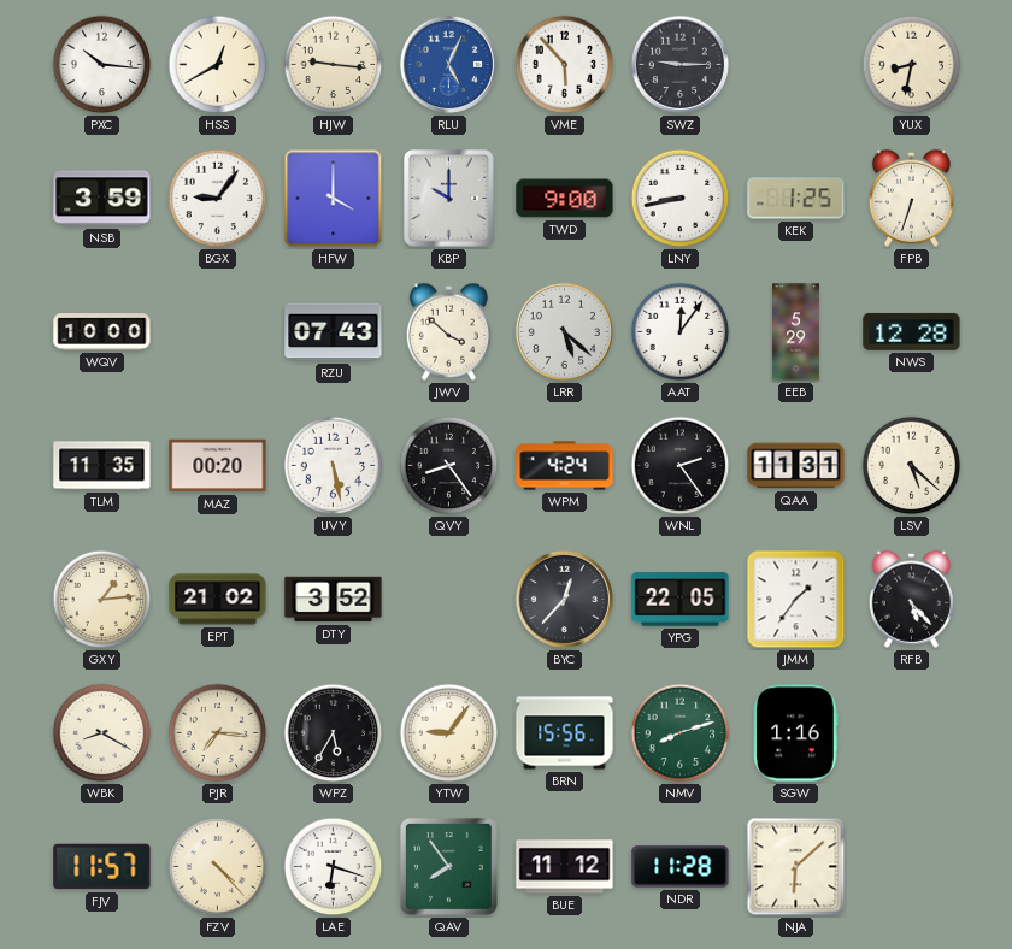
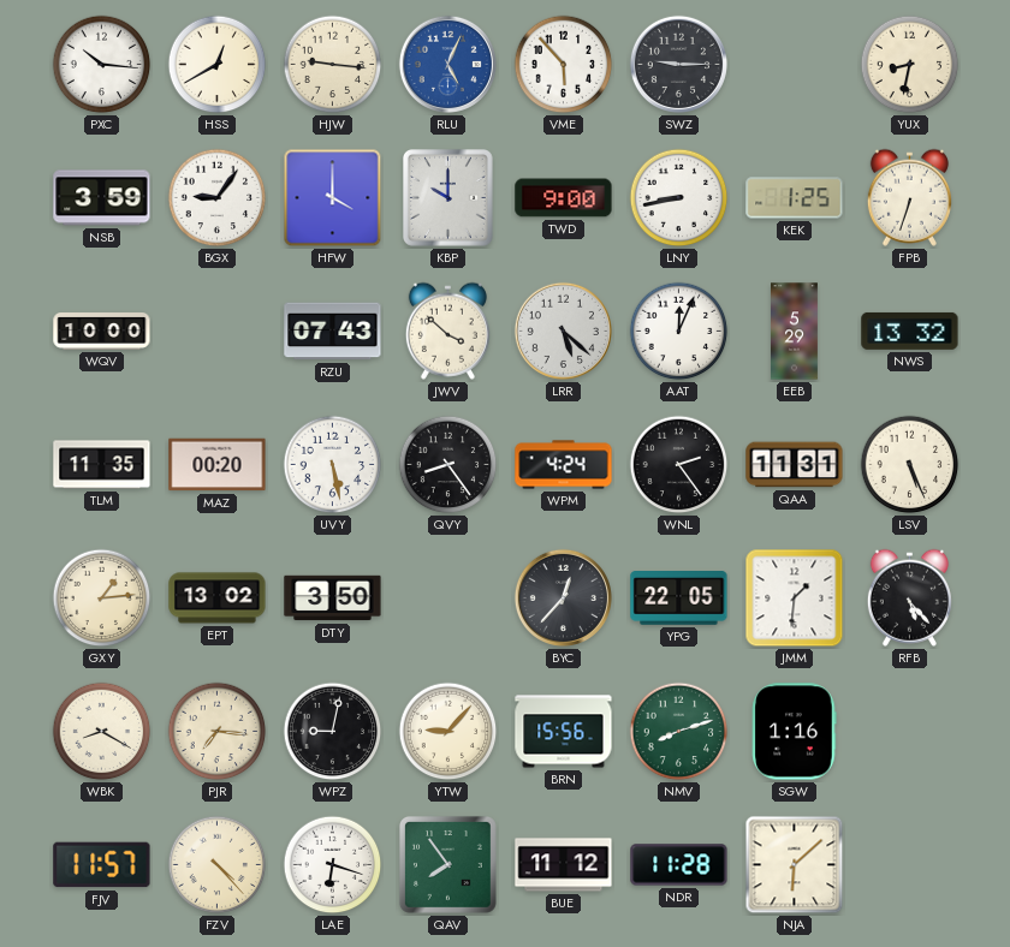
AAT: 12:06 -> 12:04
NWS: 12:28 -> 13:32
LSV: 5:22 -> 5:26
EPT: 21:02 -> 13:02
DTY: 3:52 -> 3:50
JMM: 1:36 -> 1:31
WPZ: 5:35 -> 9:02
YTW: 9:06 -> 9:07
